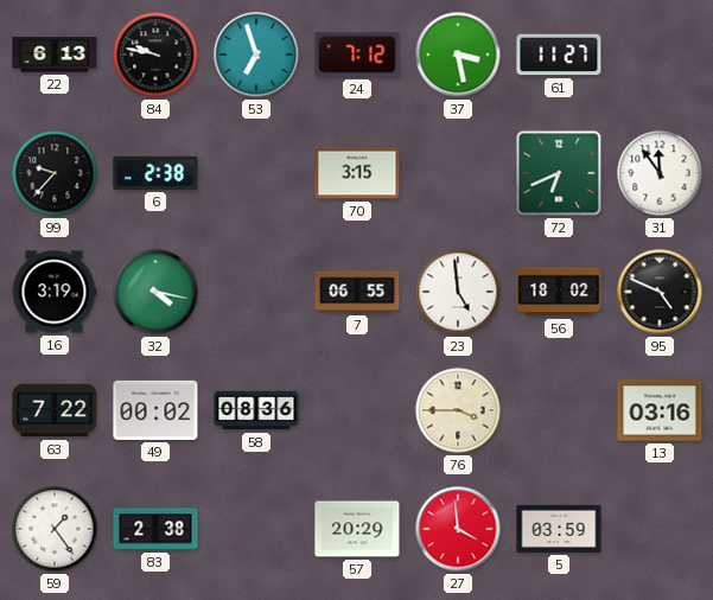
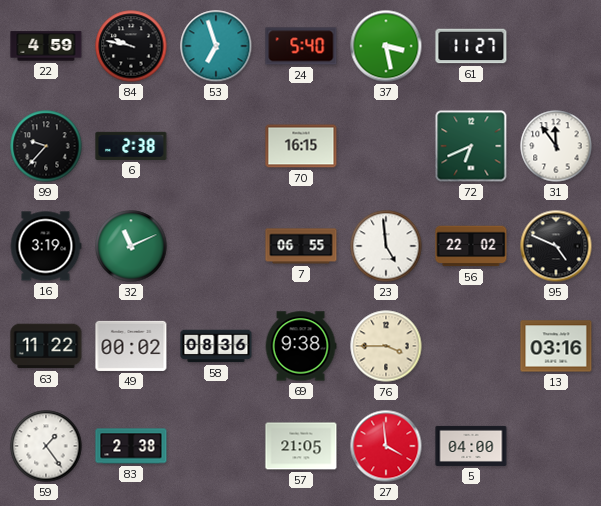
22: 6:13 -> 4:59
24: 7:12 -> 5:40
70: 3:15 -> 16:15
32: 4:17 -> 11:11
56: 18:02 -> 22:02
63: 7:22 -> 11:22
69: none -> 9:38
57: 20:29 -> 21:05
5: 03:59 -> 04:00
